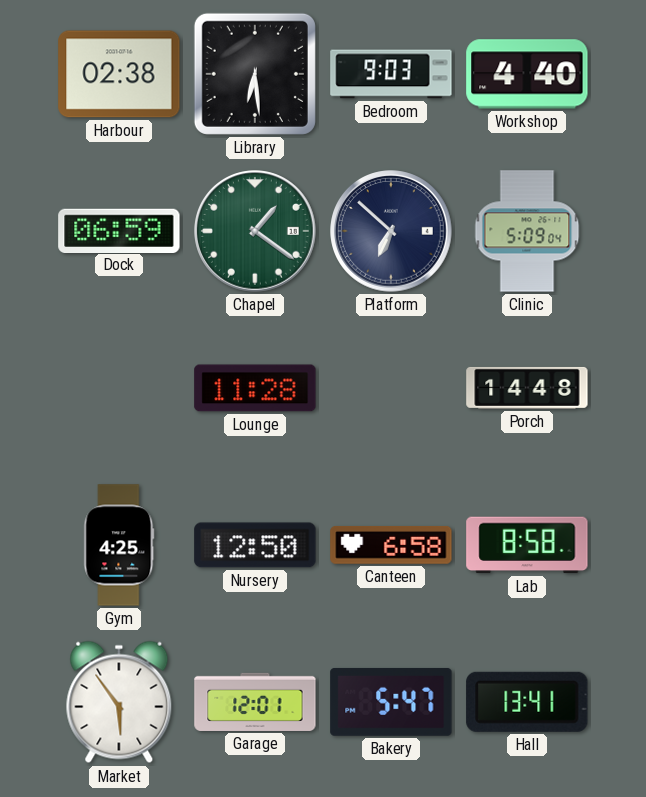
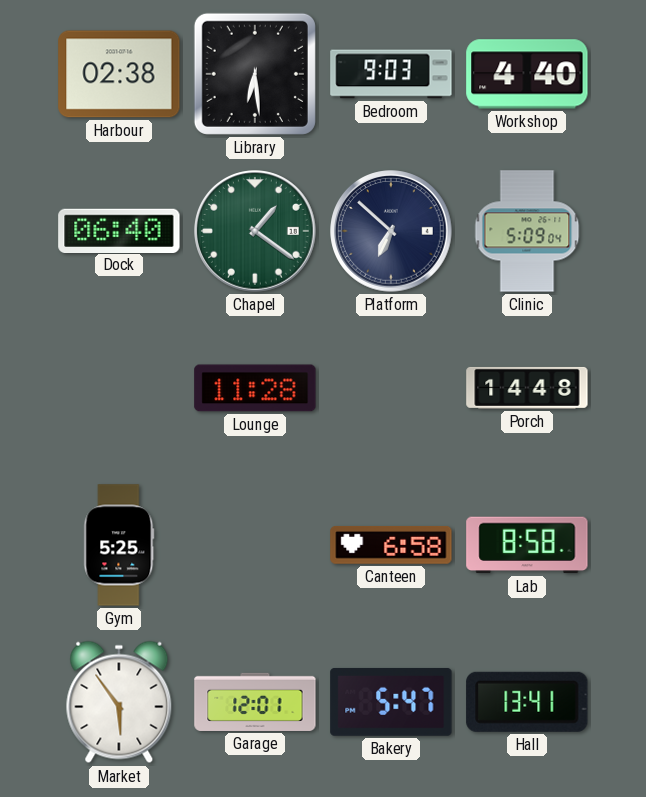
Dock: 06:59 -> 06:40
Gym: 4:25 -> 5:25
Nursery: 12:50 -> none
